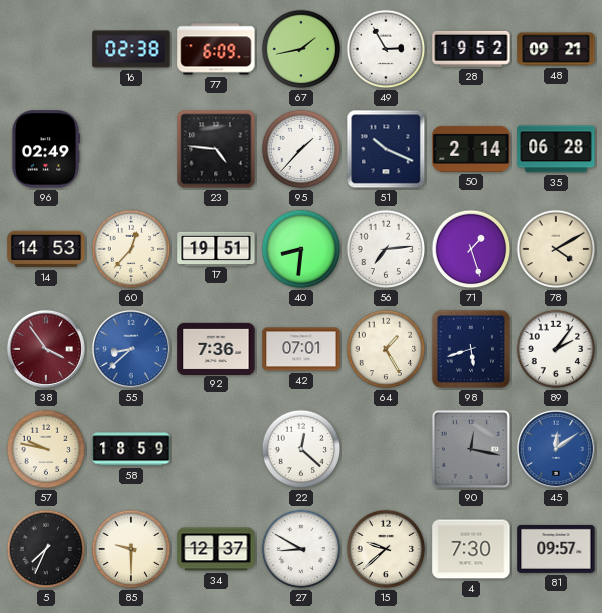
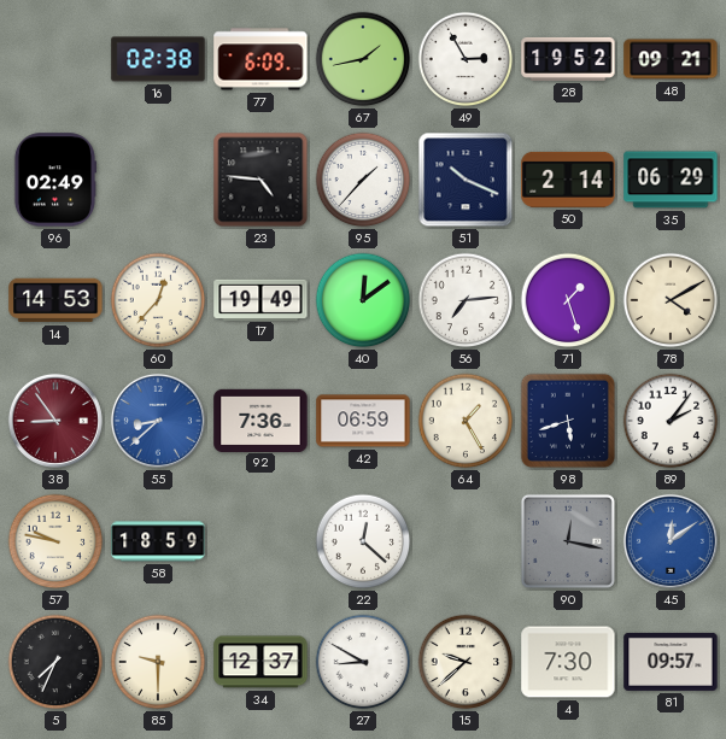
35: 06:28 -> 06:29
17: 19:51 -> 19:49
40: 8:31 -> 12:09
38: 3:54 -> 8:54
42: 07:01 -> 06:59
